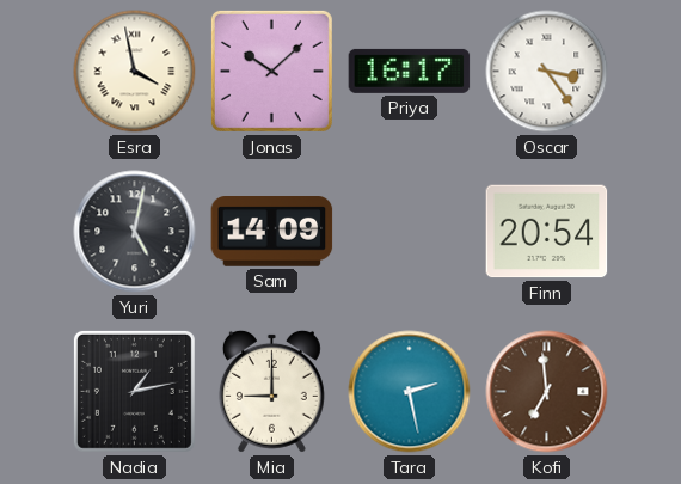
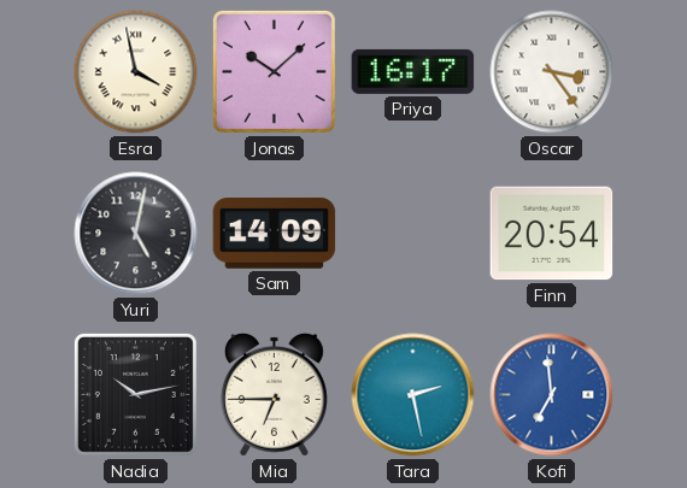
Nadia: 1:13 -> 10:13
Mia: 9:00 -> 6:45
Kofi dial: brown -> blue
